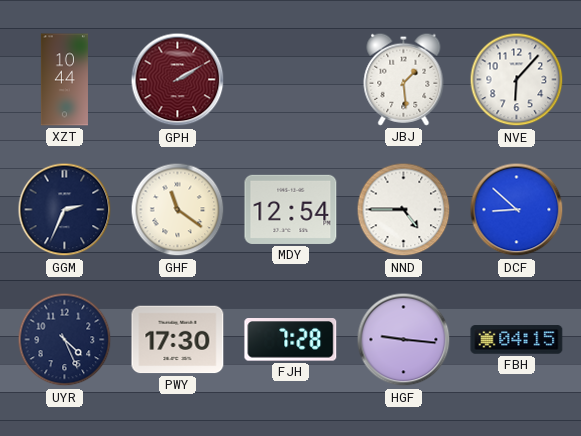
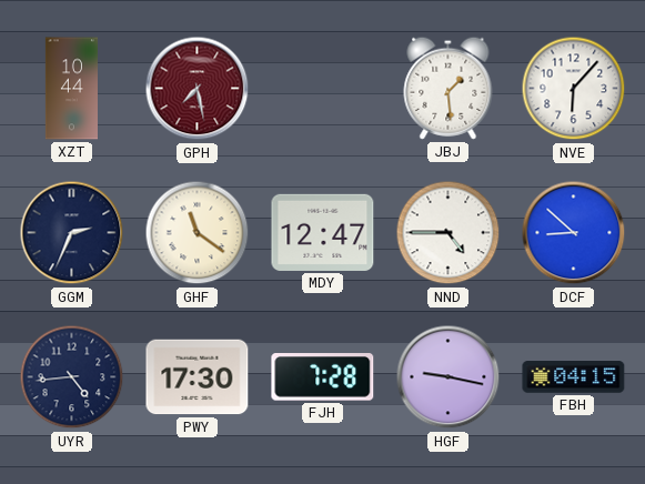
GPH: 2:10 -> 7:28
MDY: 12:54 -> 12:47
UYR: 4:26 -> 4:44
HGF: 9:16 -> 9:17
